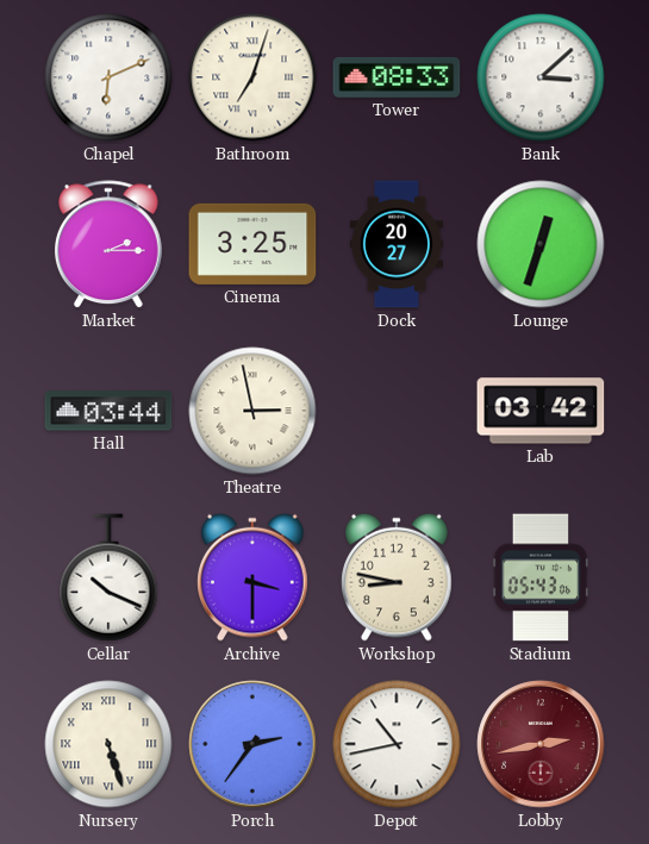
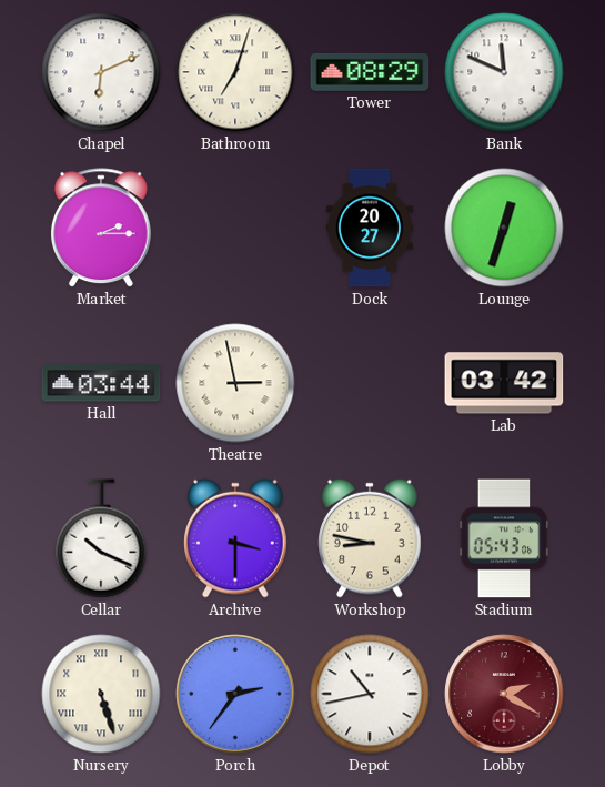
Tower: 08:33 -> 08:29
Bank: 3:08 -> 11:49
Cinema: 3:25 -> none
Lobby: 2:43 -> 2:20
